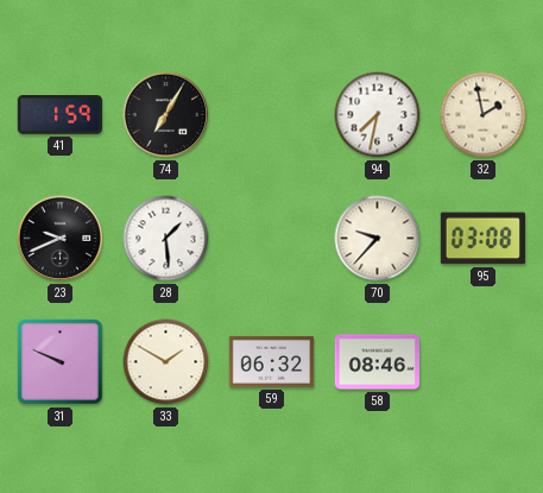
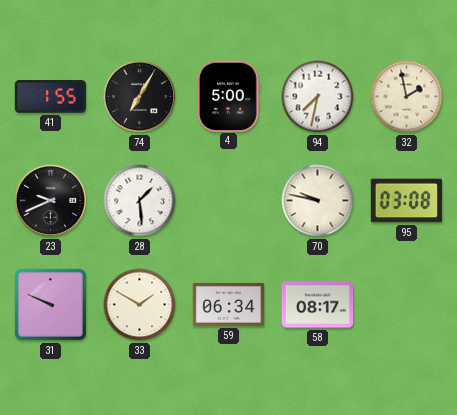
41: 1:59 -> 1:55
4: none -> 5:00
70: 9:37 -> 9:47
59: 06:32 -> 06:34
58: 08:46 -> 08:17
